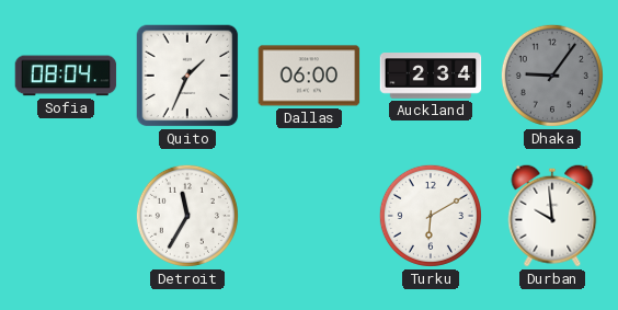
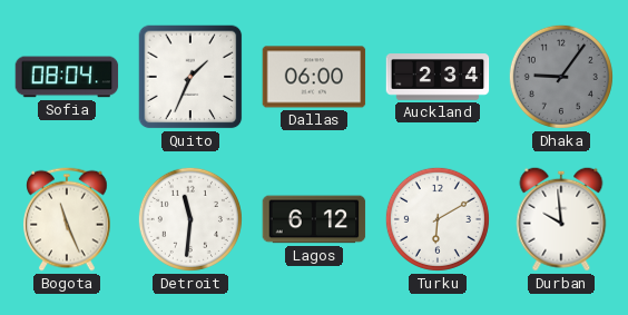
Bogota: none -> 11:26
Detroit: 11:35 -> 11:31
Lagos: none -> 6:12
